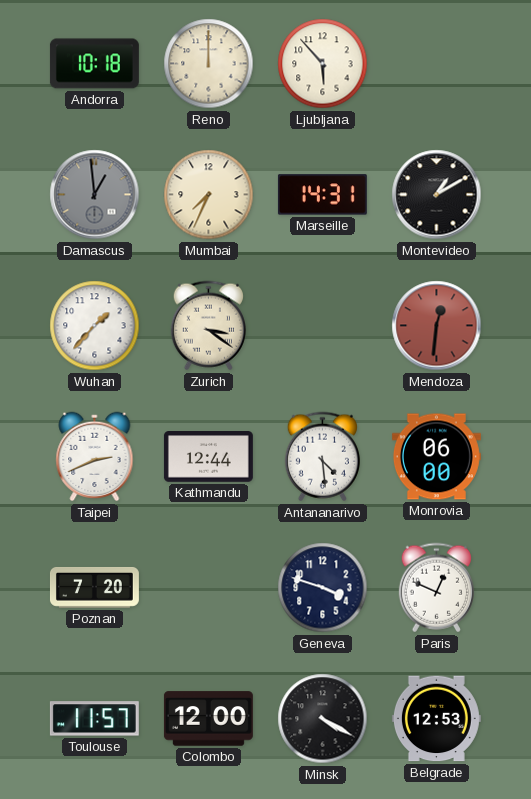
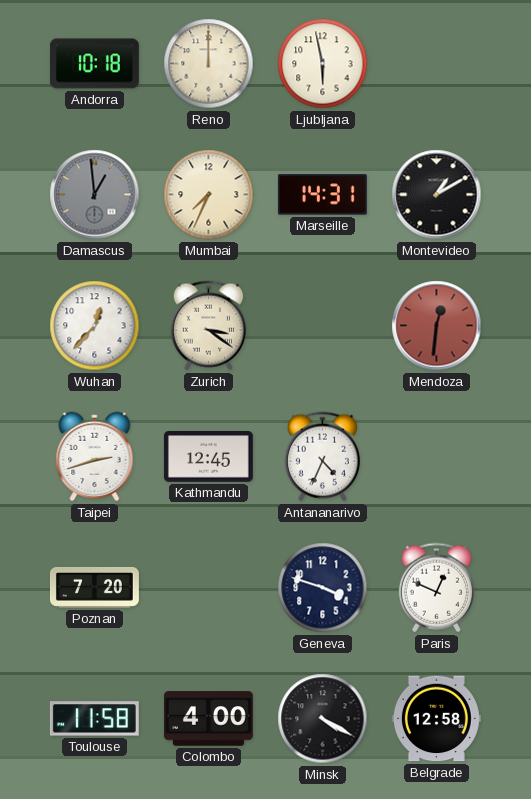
Ljubljana: 5:53 -> 5:58
Wuhan: 1:37 -> 12:37
Taipei: 2:41 -> 2:42
Kathmandu: 12:44 -> 12:45
Antananarivo: 4:29 -> 4:34
Monrovia: 06:00 -> none
Toulouse: 11:57 -> 11:58
Colombo: 12:00 -> 4:00
Belgrade: 12:53 -> 12:58
